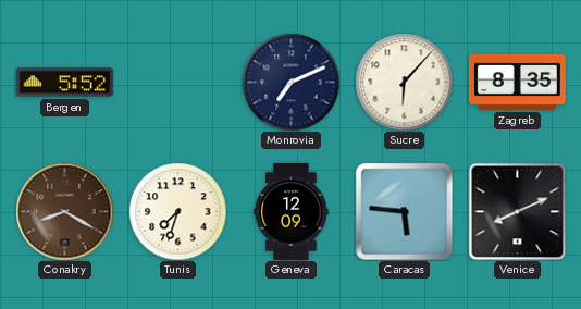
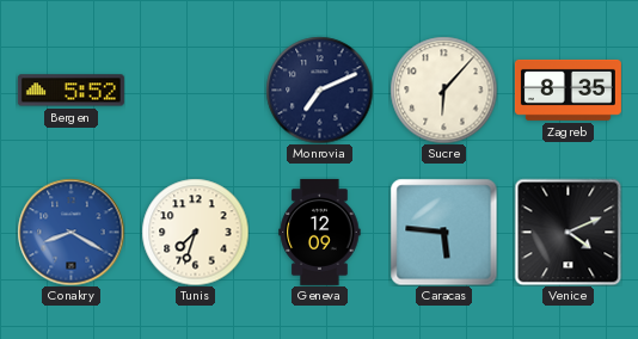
Conakry dial: brown -> blue
Venice: 8:11 -> 4:11
